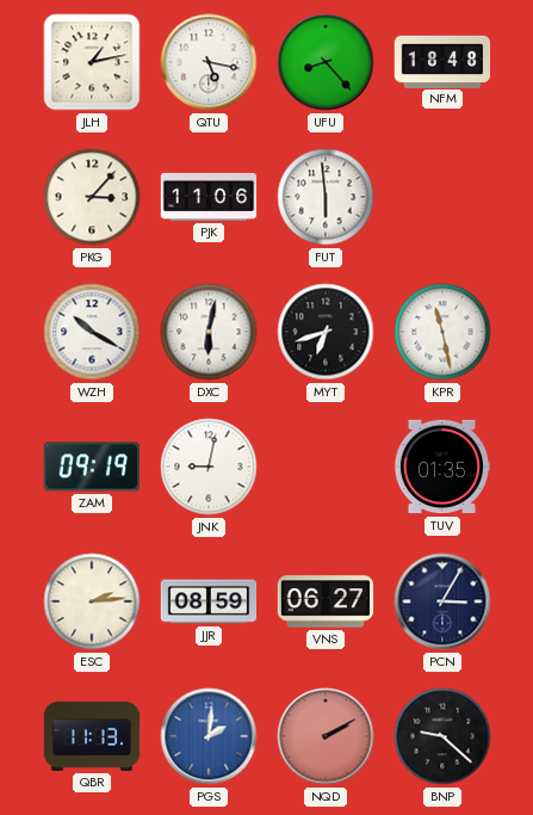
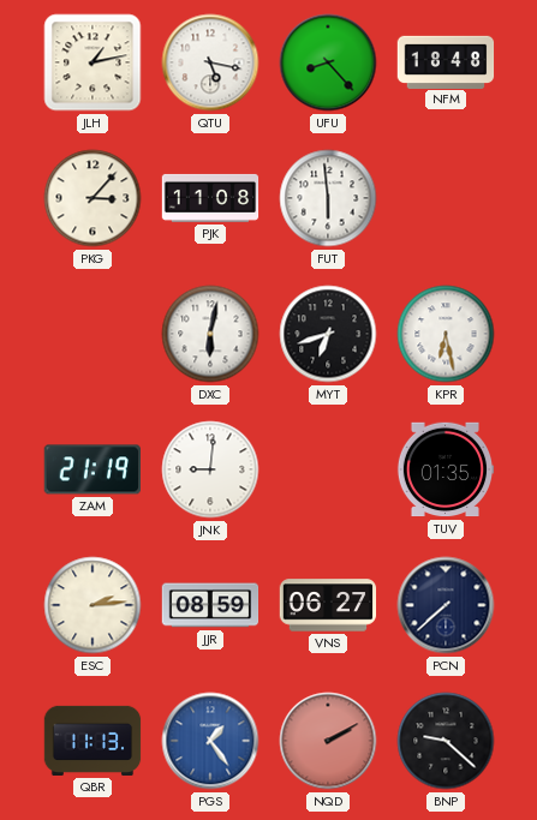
PJK: 11:06 -> 11:08
WZH: 10:20 -> none
KPR: 11:28 -> 6:28
ZAM: 09:19 -> 21:19
JNK: 9:02 -> 9:01
PCN: 3:05 -> 7:38
PGS: 2:01 -> 1:24
